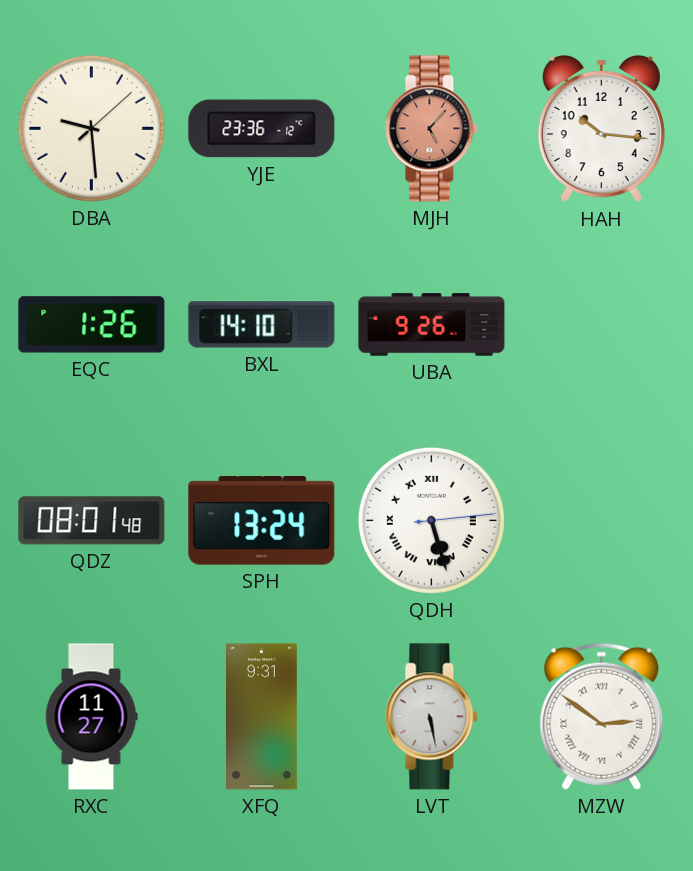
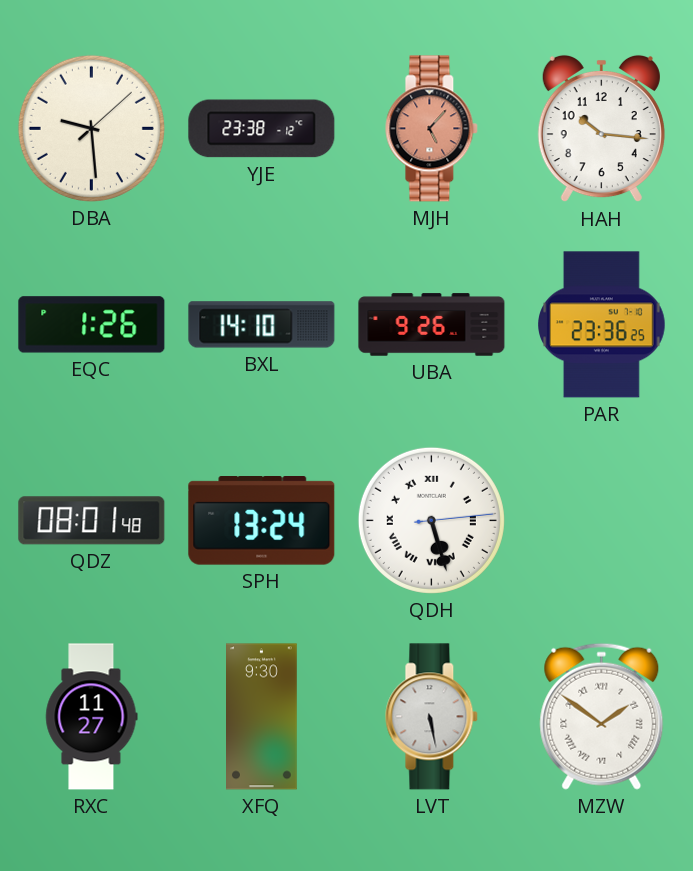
YJE: 23:36 -> 23:38
PAR: none -> 23:36
XFQ: 9:31 -> 9:30
MZW: 2:51 -> 1:51
